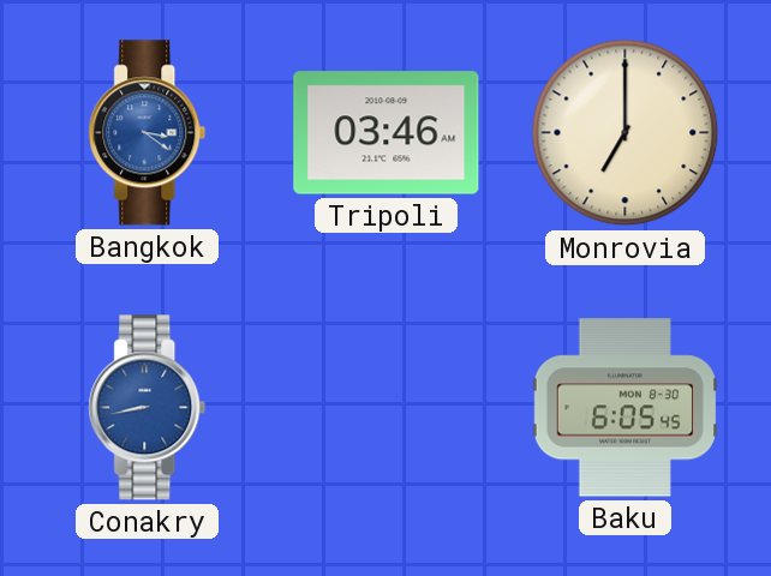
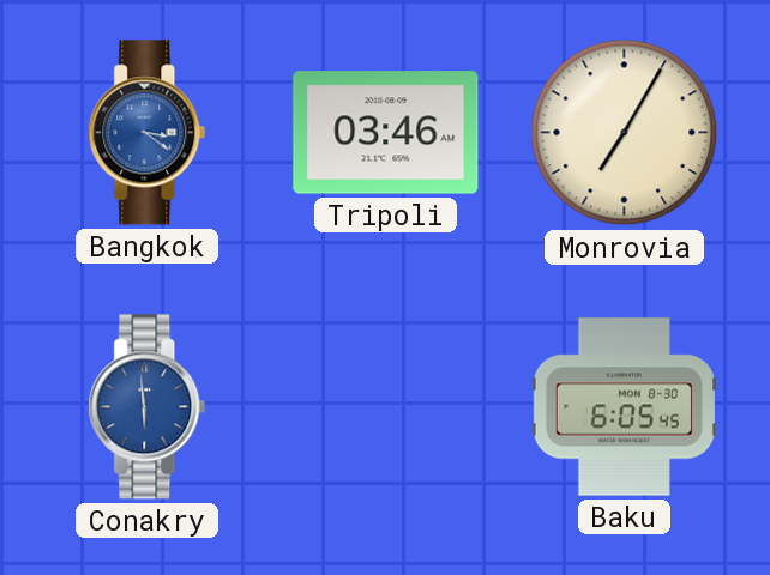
Monrovia: 7:00 -> 7:05
Conakry: 8:43 -> 5:59
